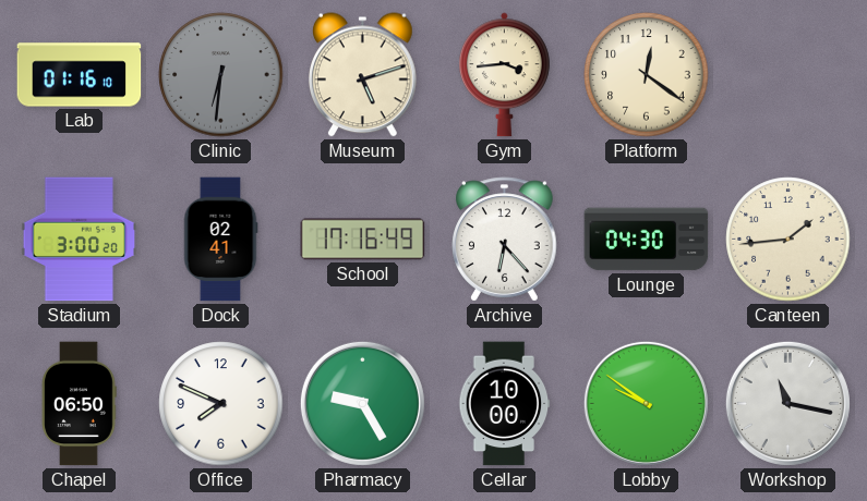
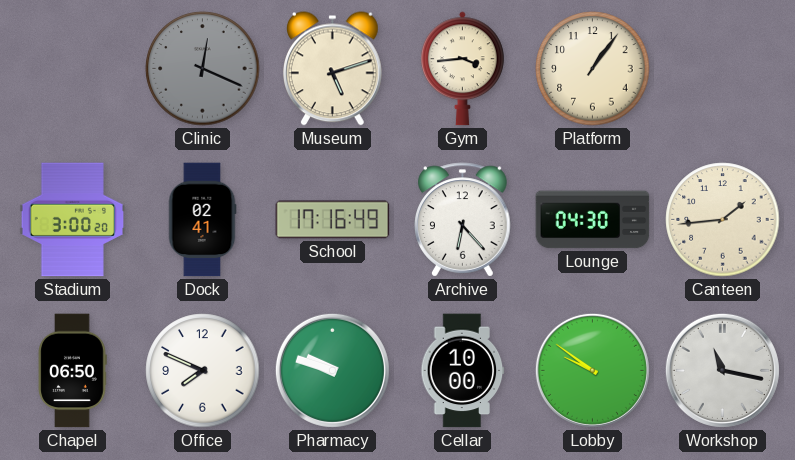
Lab: 01:16 -> none
Clinic: 6:31 -> 12:19
Platform: 12:21 -> 1:06
Pharmacy: 9:25 -> 9:48
